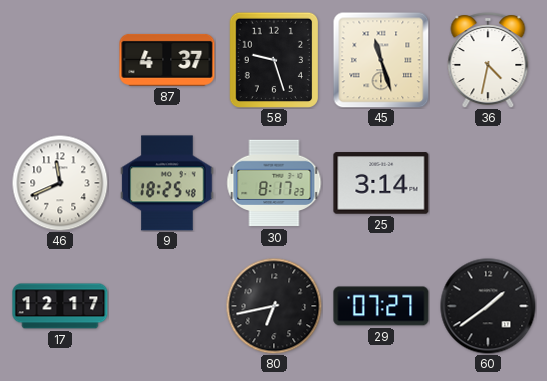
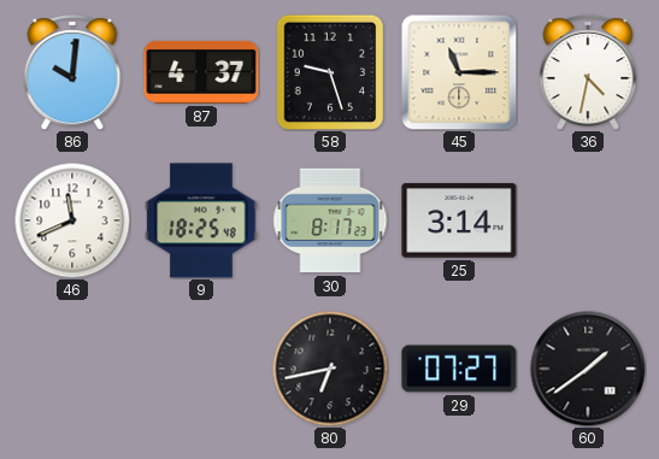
86: none -> 10:01
45: 11:27 -> 11:15
17: 12:17 -> none
